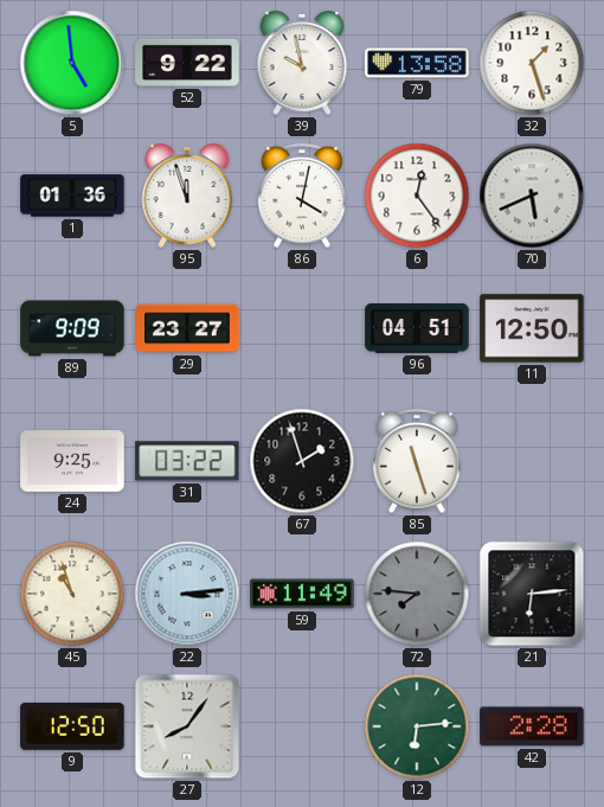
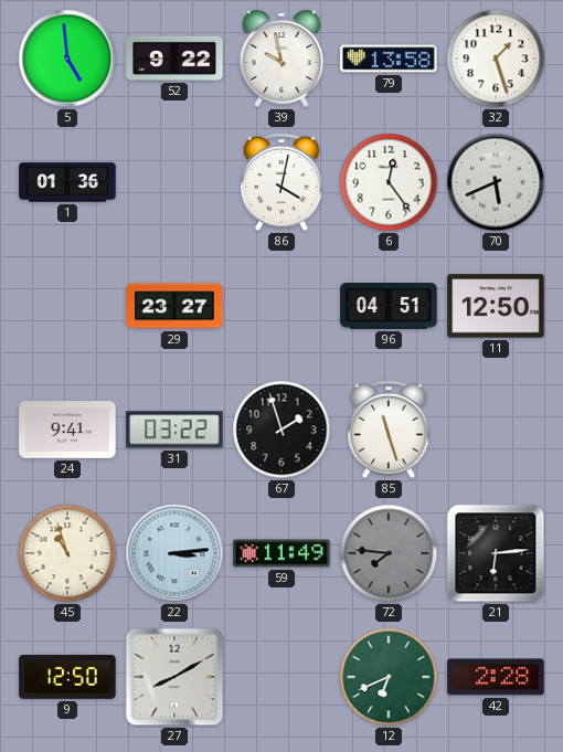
95: 11:57 -> none
89: 9:09 -> none
24: 9:25 -> 9:41
27: 8:06 -> 8:10
12: 6:14 -> 6:41
